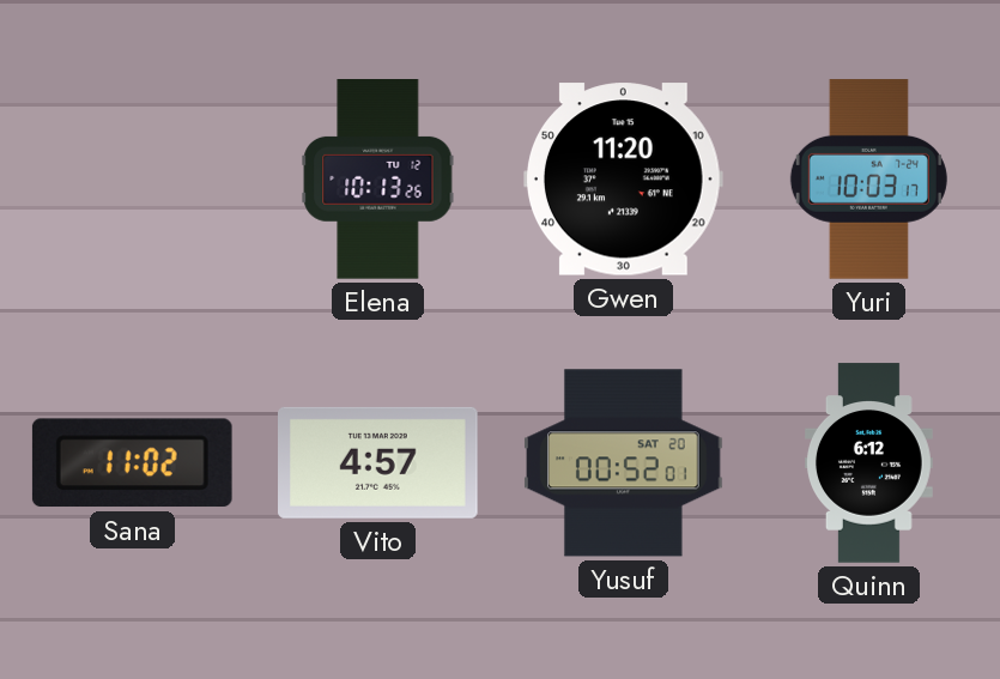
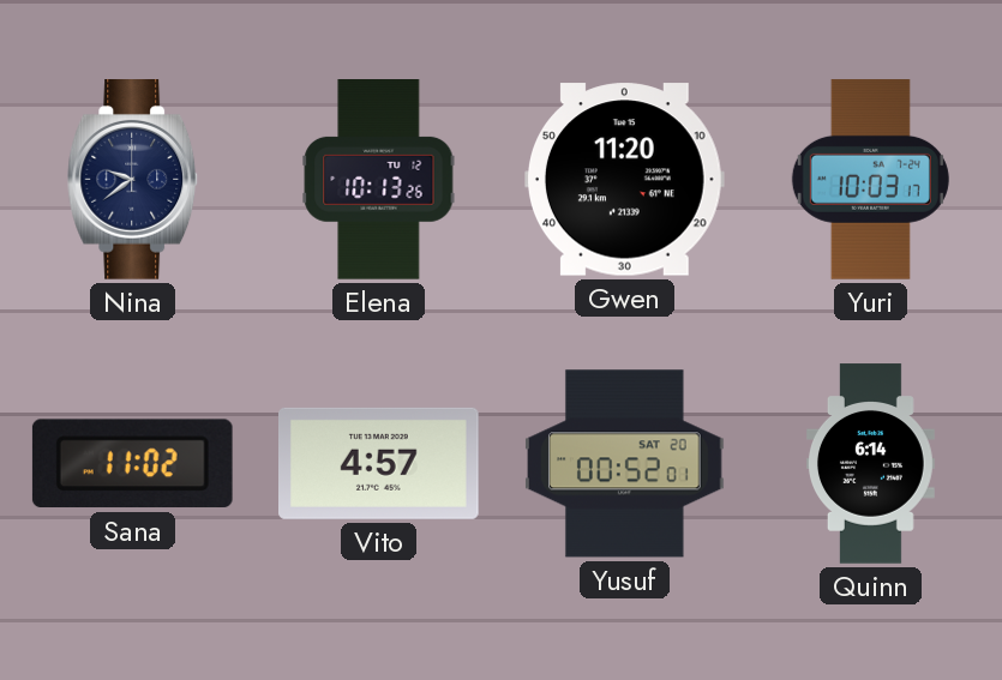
Nina: none -> 9:39
Quinn: 6:12 -> 6:14
